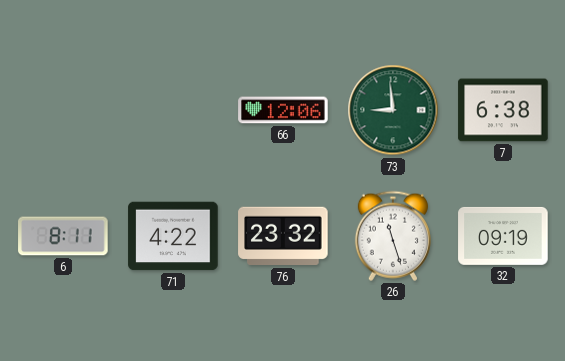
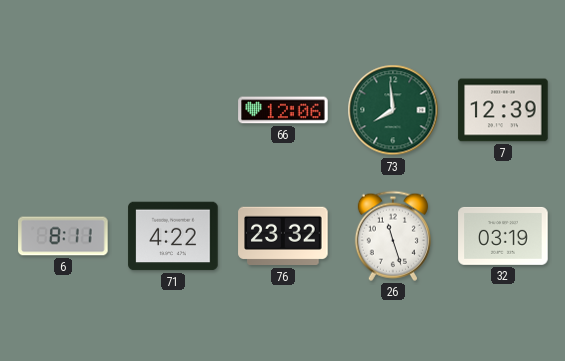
73: 8:59 -> 7:59
7: 6:38 -> 12:39
32: 09:19 -> 03:19
